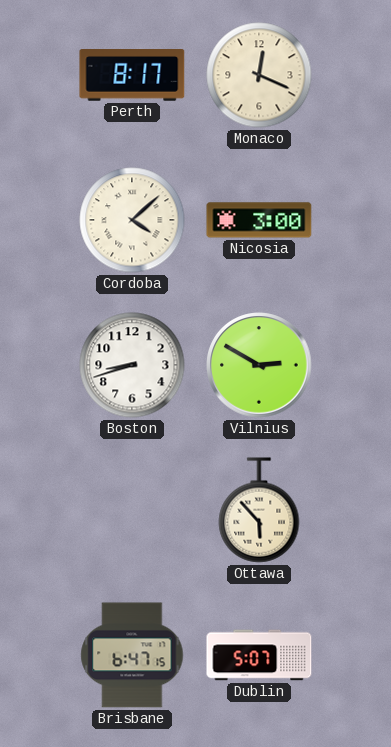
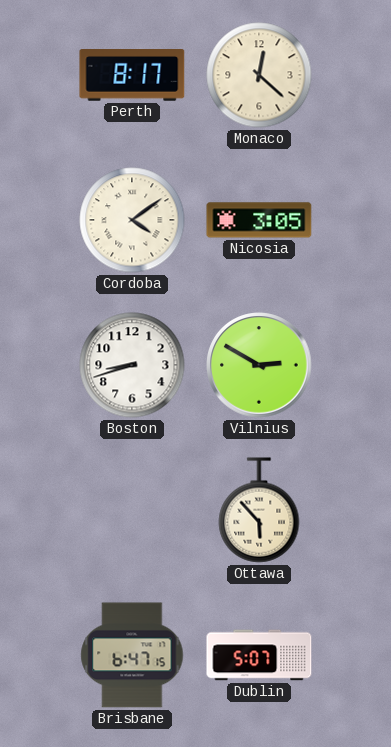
Monaco: 12:19 -> 12:22
Cordoba: 4:08 -> 4:09
Nicosia: 3:00 -> 3:05
